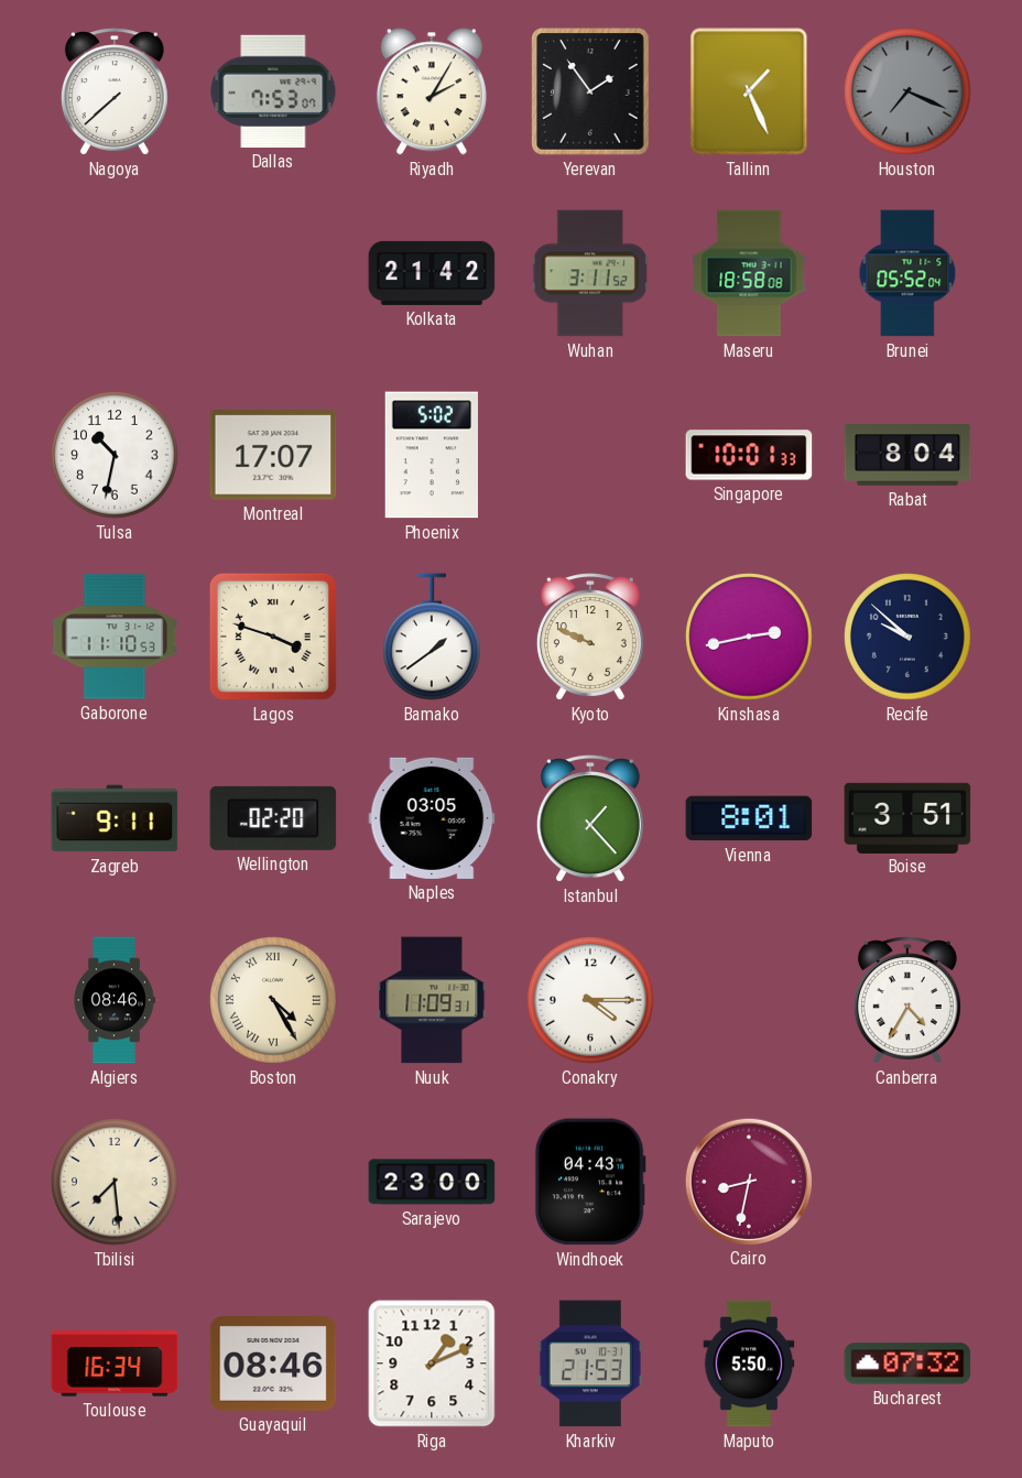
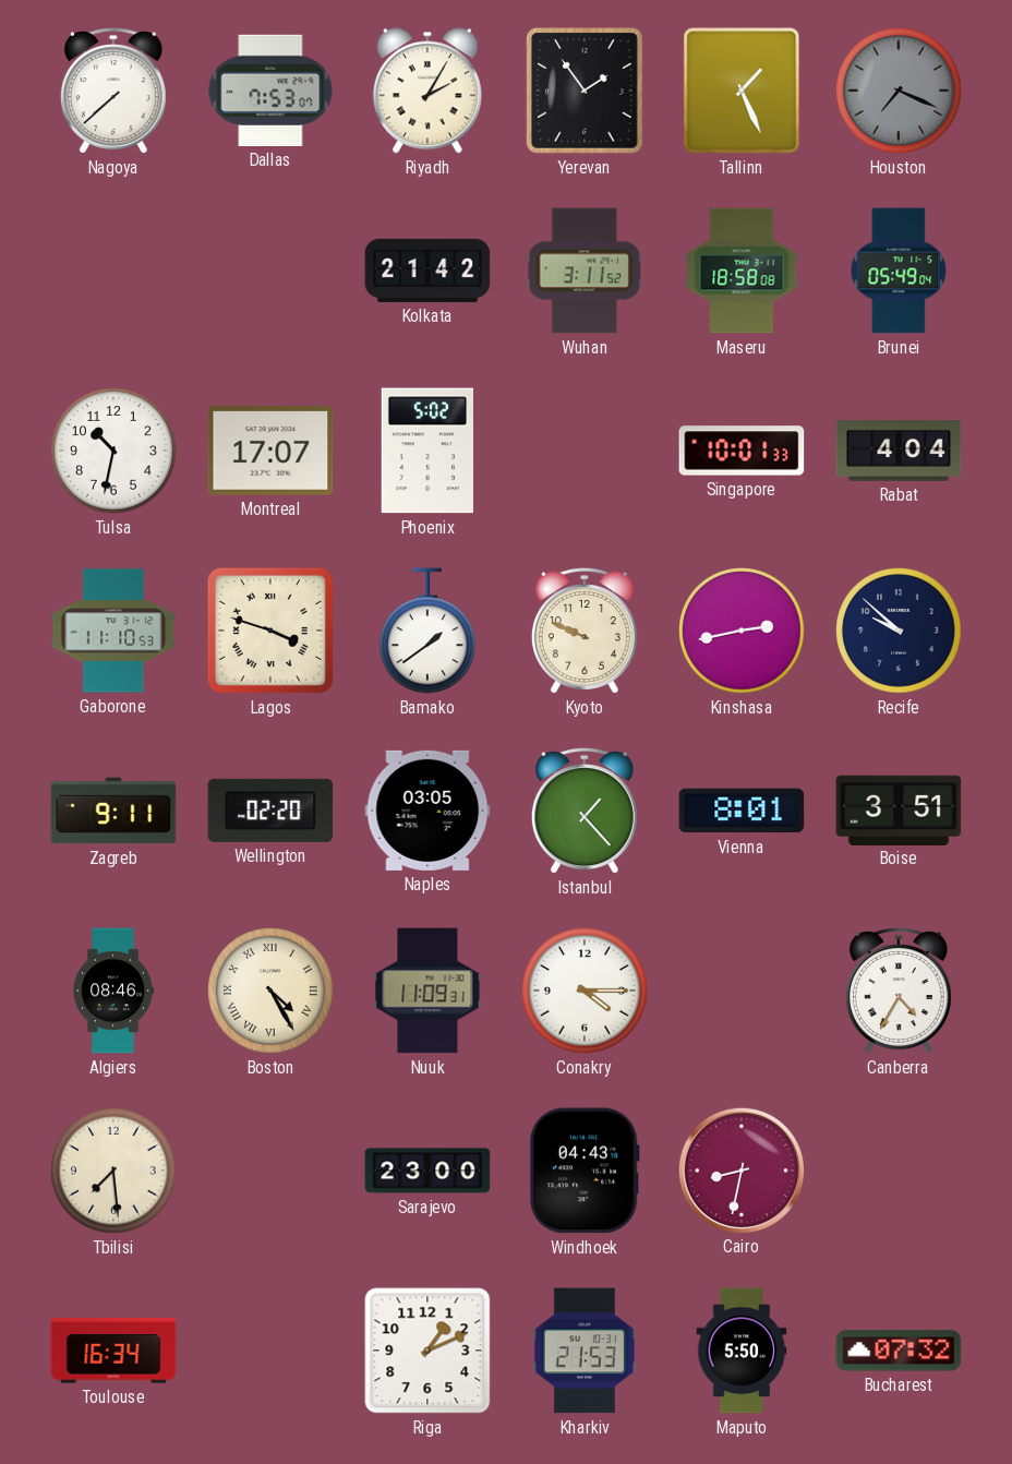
Brunei: 05:52 -> 05:49
Rabat: 8:04 -> 4:04
Guayaquil: 08:46 -> none
